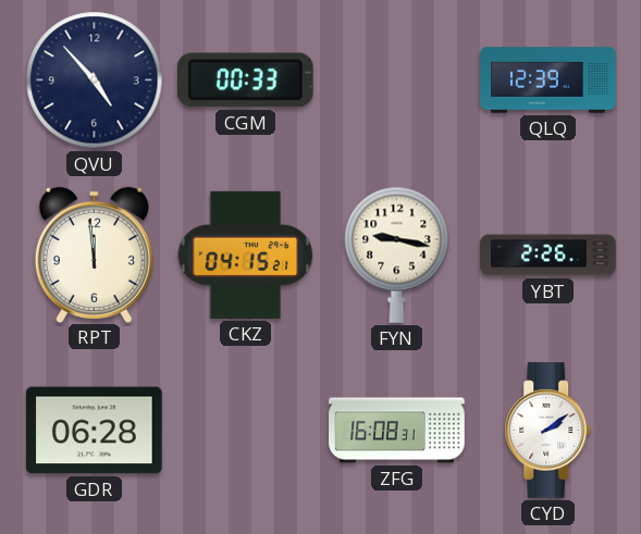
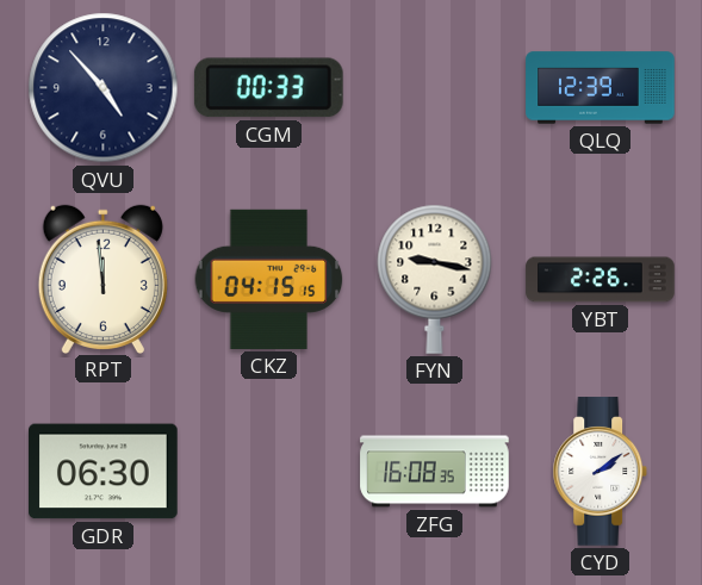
CKZ: 04:15:21 -> 04:15:15
GDR: 06:28 -> 06:30
ZFG: 16:08:31 -> 16:08:35
